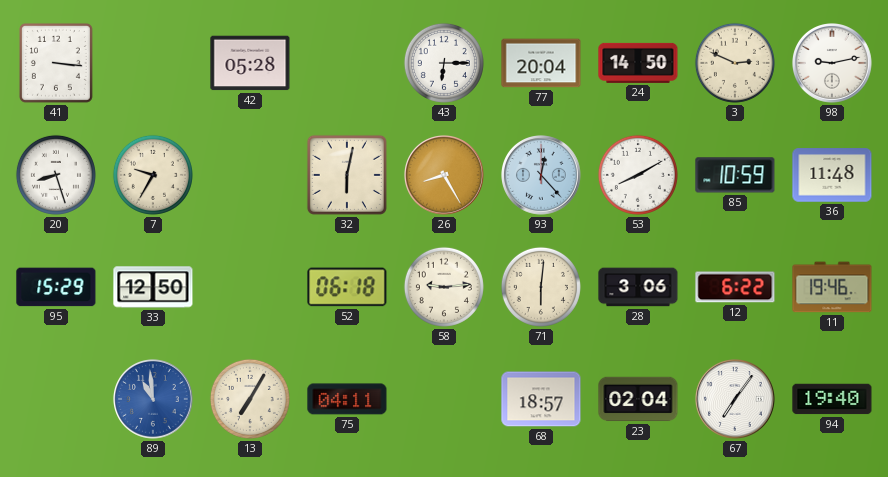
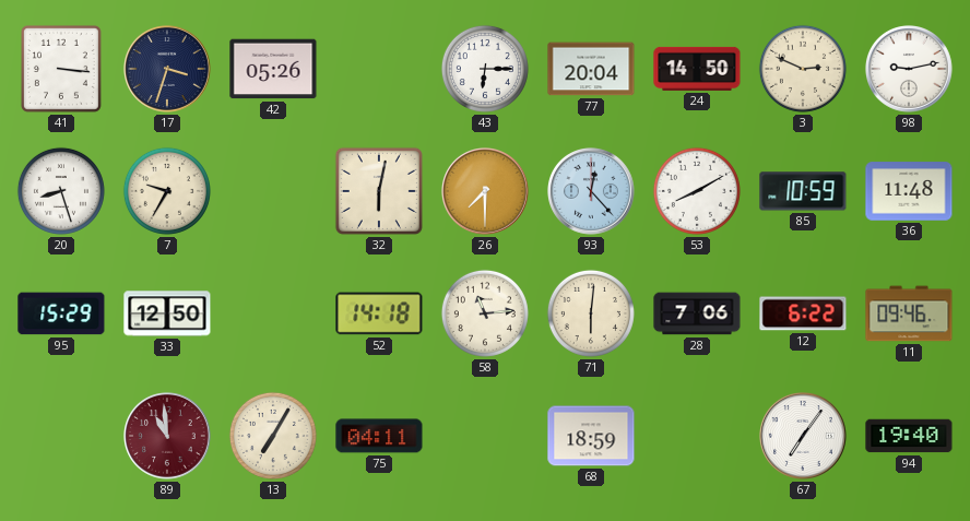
17: none -> 3:33
42: 05:28 -> 05:26
26: 8:25 -> 7:30
52: 06:18 -> 14:18
58: 9:14 -> 11:14
28: 3:06 -> 7:06
11: 19:46 -> 09:46
89 dial: blue -> burgundy
68: 18:57 -> 18:59
23: 02:04 -> none
